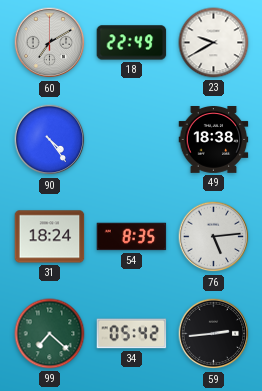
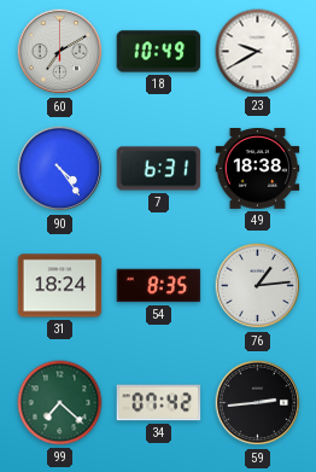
18: 22:49 -> 10:49
7: none -> 6:31
76: 5:14 -> 1:14
34: 05:42 -> 07:42
